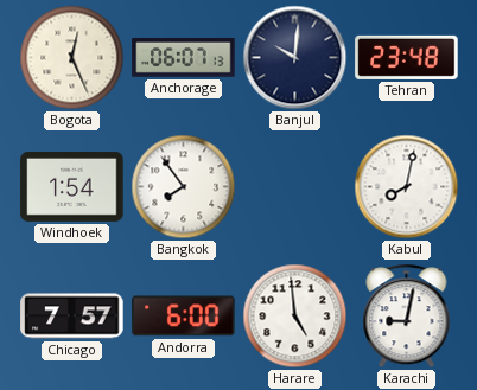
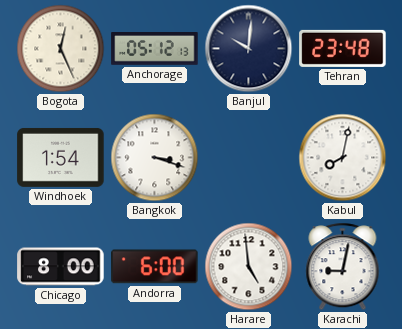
Anchorage: 06:07 -> 05:12
Bangkok: 7:54 -> 3:18
Chicago: 7:57 -> 8:00
